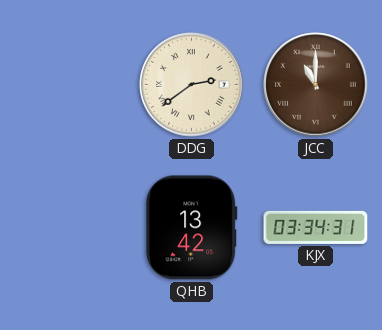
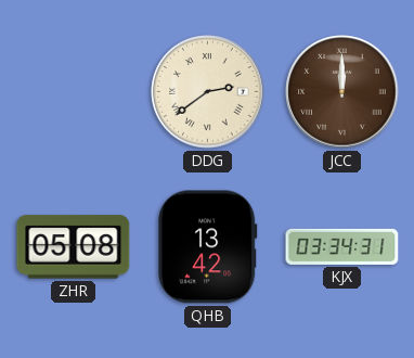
JCC: 11:00 -> 12:00
ZHR: none -> 05:08
